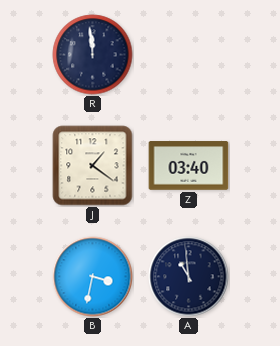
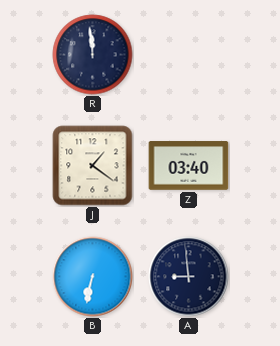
B: 3:32 -> 6:32
A: 10:59 -> 8:59
